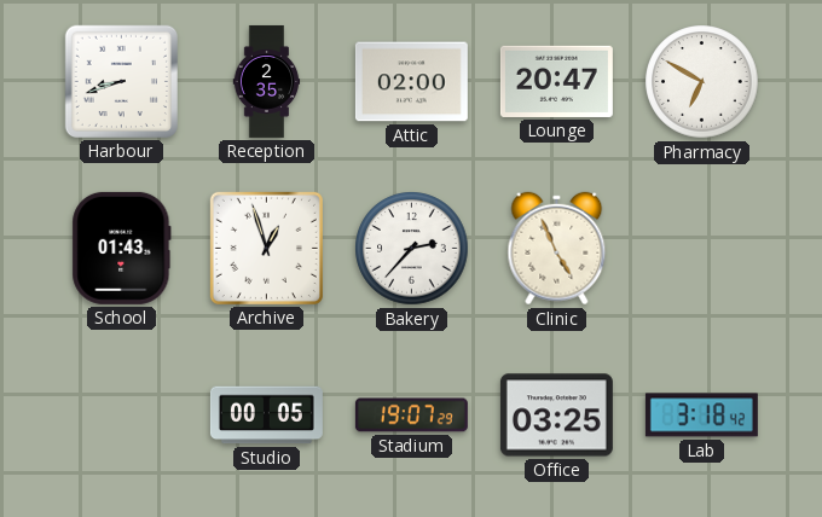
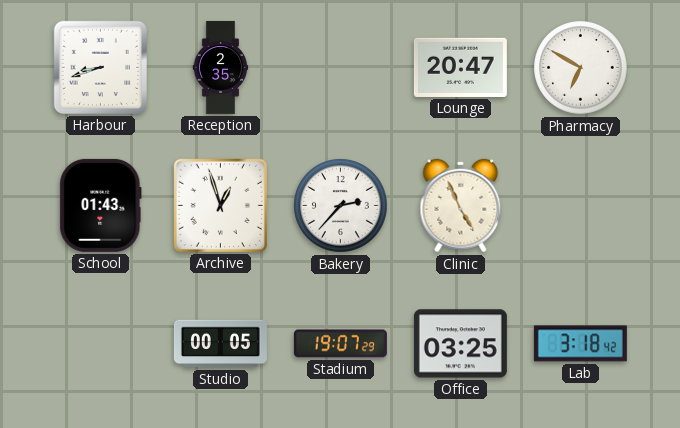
Attic: 02:00 -> none
